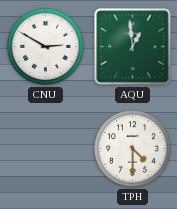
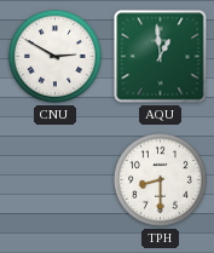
TPH: 4:30 -> 8:30
